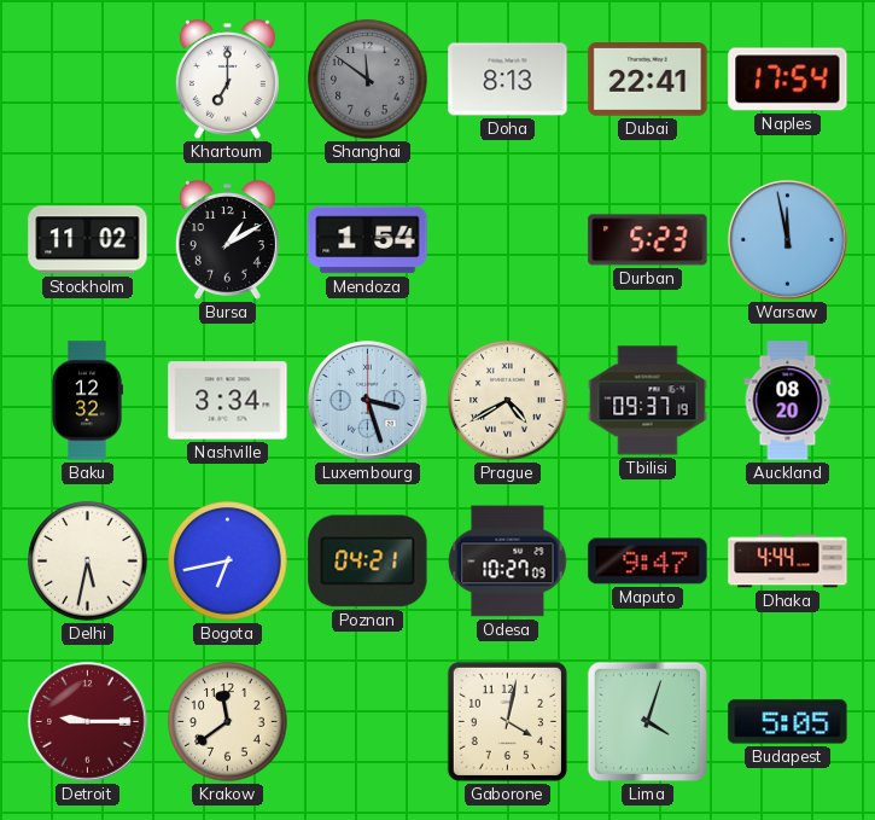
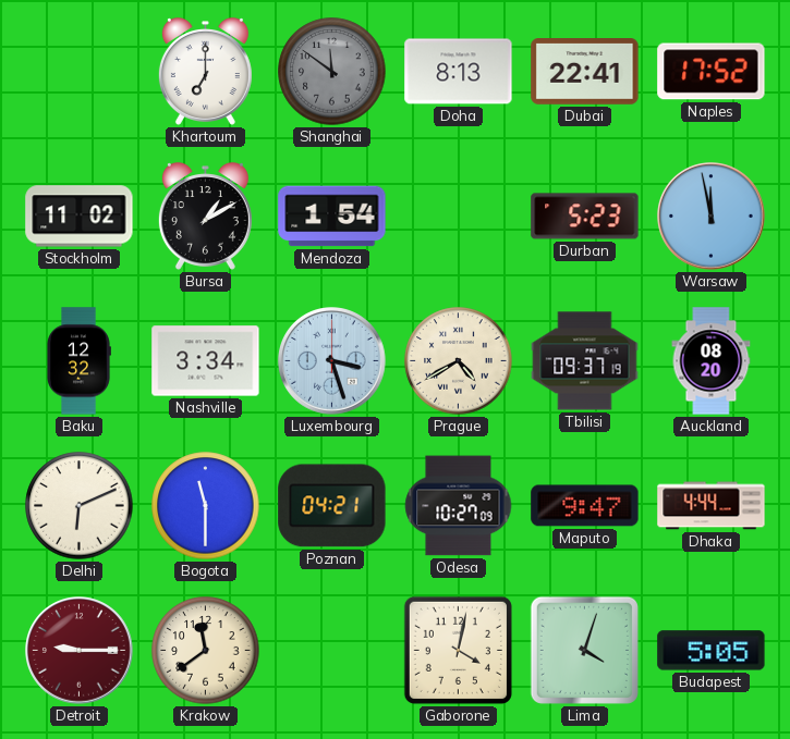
Naples: 17:54 -> 17:52
Delhi: 5:32 -> 6:11
Bogota: 6:43 -> 11:30
